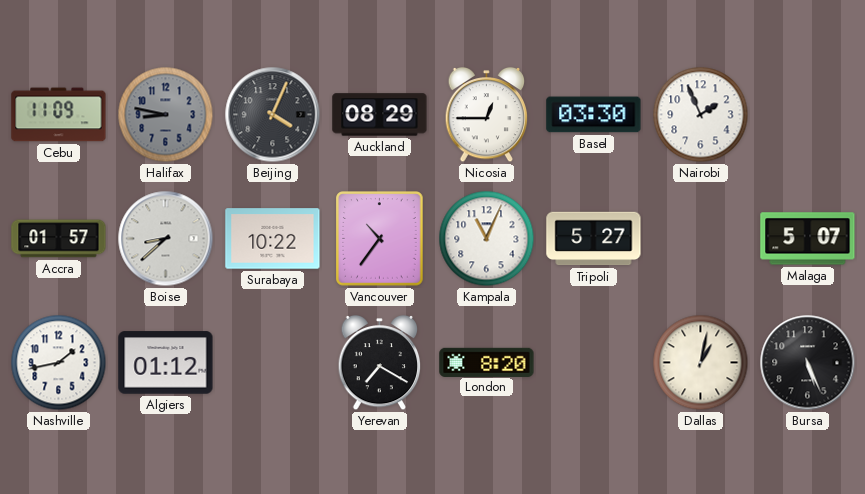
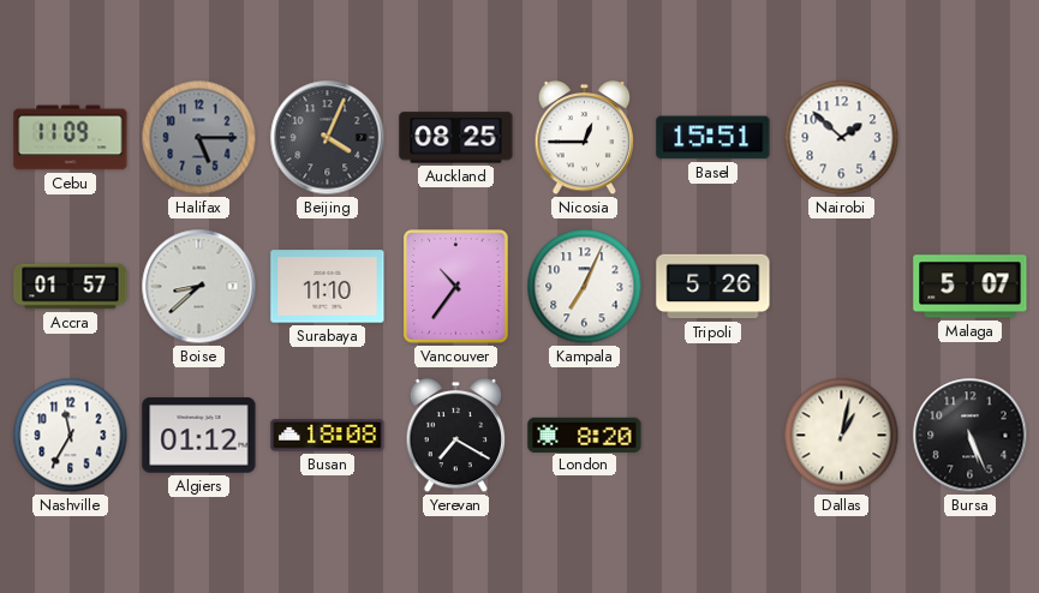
Halifax: 8:47 -> 5:15
Auckland: 08:29 -> 08:25
Basel: 03:30 -> 15:51
Nairobi: 1:56 -> 1:52
Surabaya: 10:22 -> 11:10
Kampala: 11:04 -> 7:04
Tripoli: 5:27 -> 5:26
Nashville: 1:43 -> 11:35
Busan: none -> 18:08
